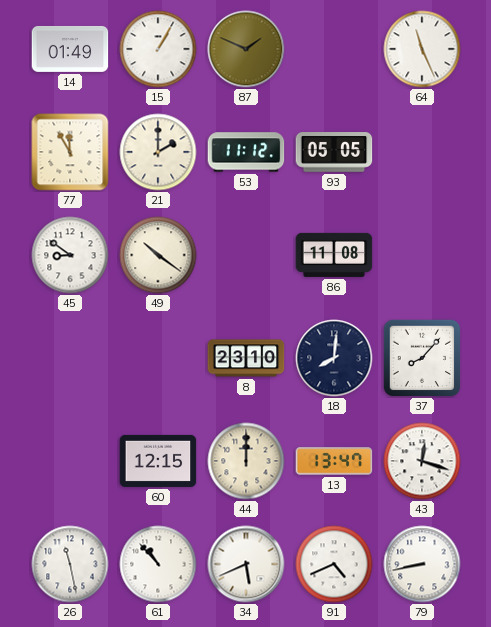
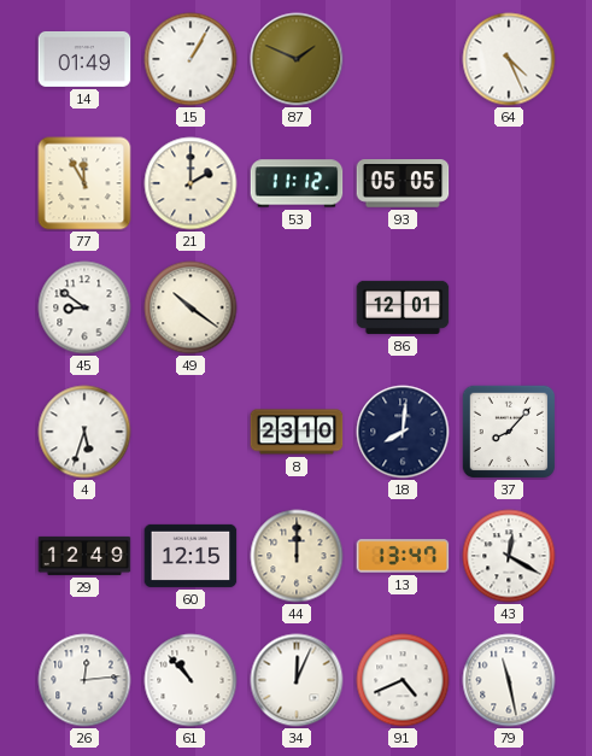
64: 11:26 -> 4:26
86: 11:08 -> 12:01
4: none -> 5:33
29: none -> 12:49
43: 12:18 -> 12:20
26: 11:28 -> 12:14
34: 5:41 -> 12:04
79: 8:43 -> 11:28
